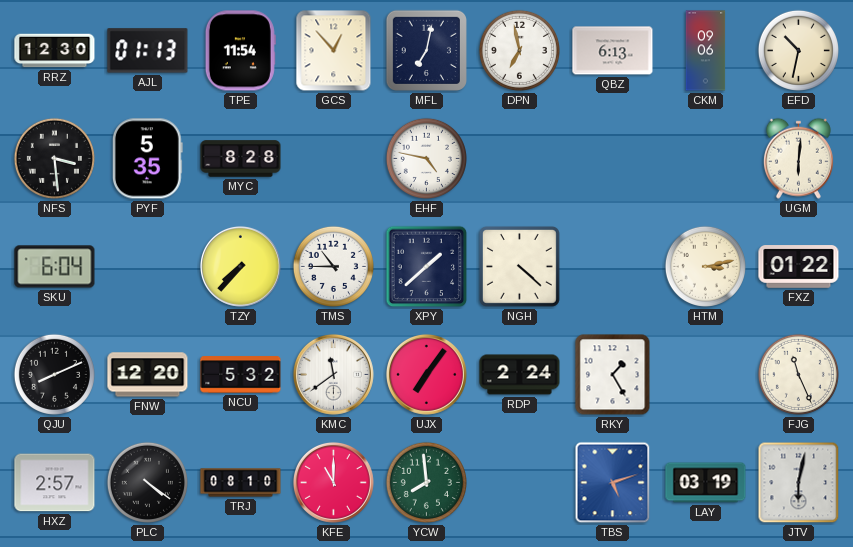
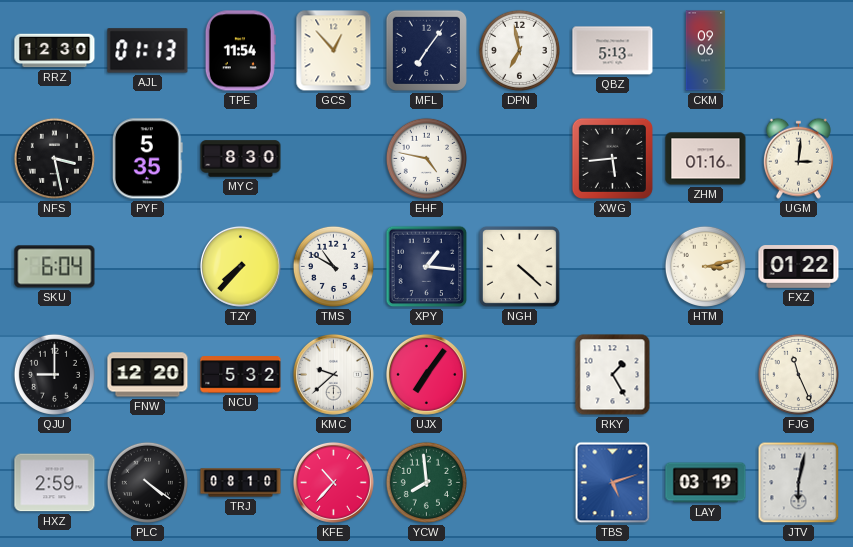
MFL: 7:02 -> 7:06
QBZ: 6:13 -> 5:13
EFD: 10:32 -> none
NFS: 3:29 -> 3:28
MYC: 8:28 -> 8:30
XWG: none -> 5:44
ZHM: none -> 01:16
UGM: 6:01 -> 3:01
TMS: 10:45 -> 10:50
XPY: 1:38 -> 1:16
QJU: 8:11 -> 9:00
KMC: 11:39 -> 9:38
RDP: 2:24 -> none
HXZ: 2:57 -> 2:59
KFE: 11:00 -> 10:37
